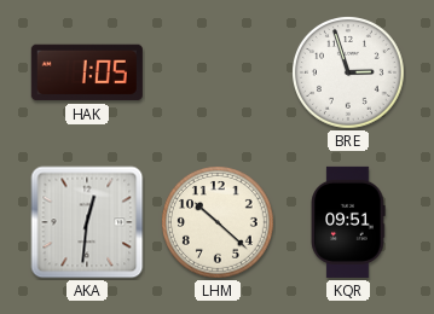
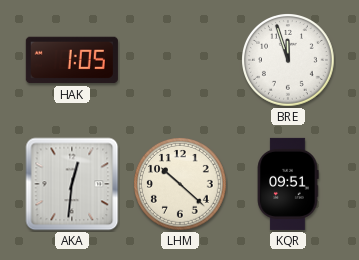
BRE: 2:57 -> 11:57
